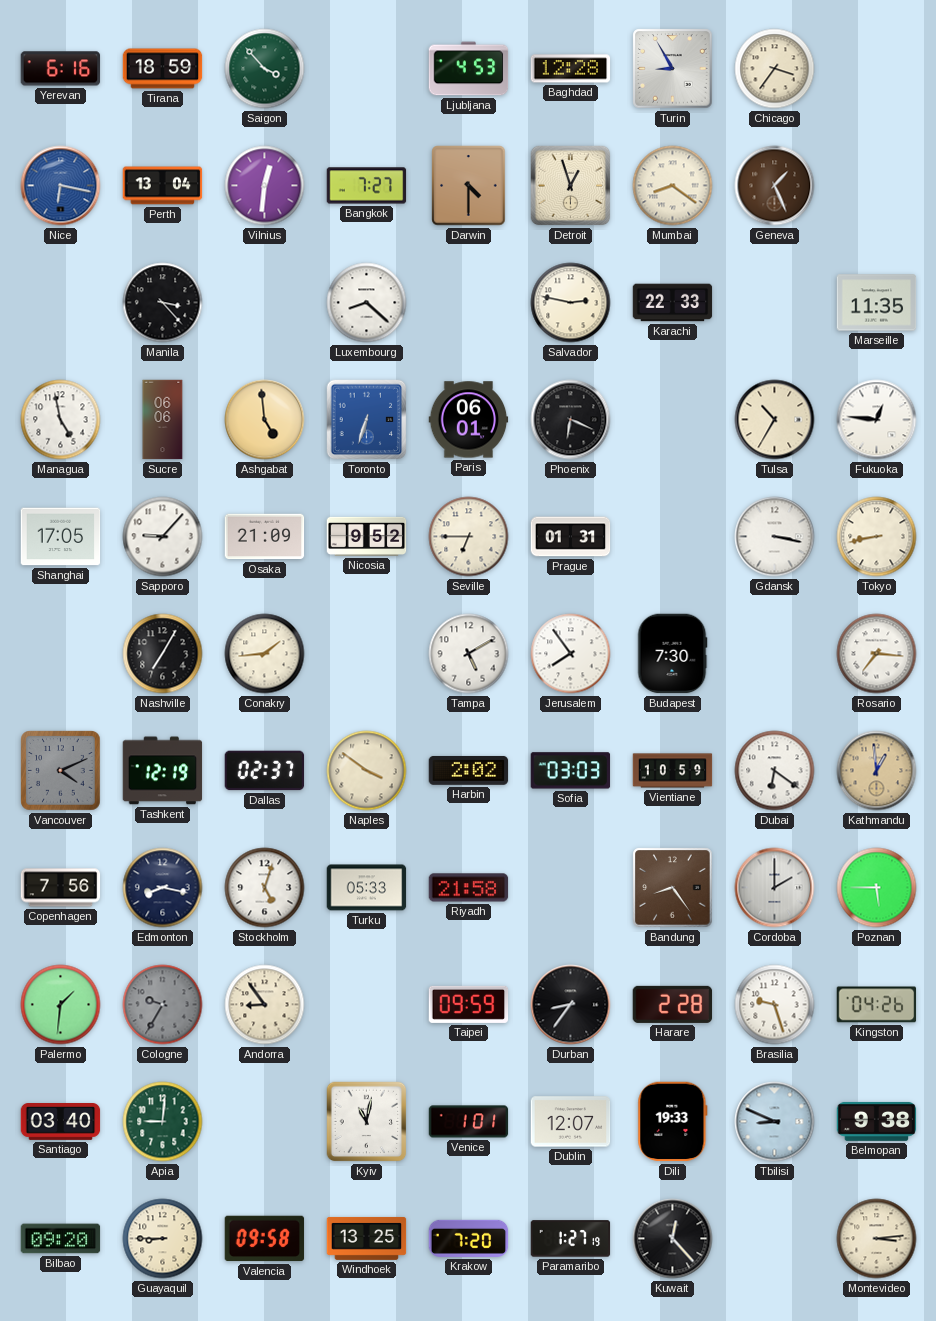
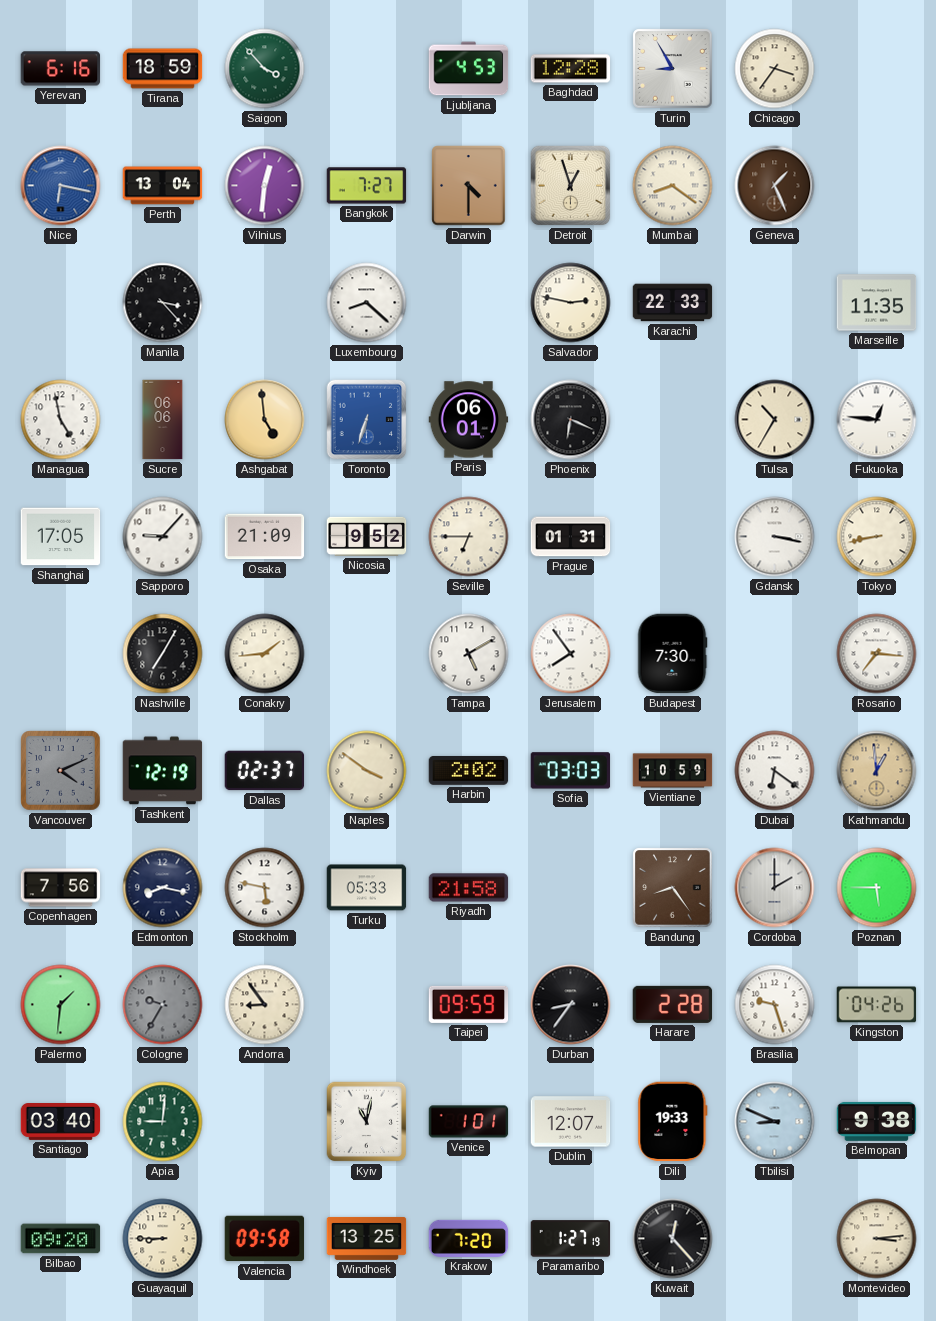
Stockholm: 5:03 -> 5:47
